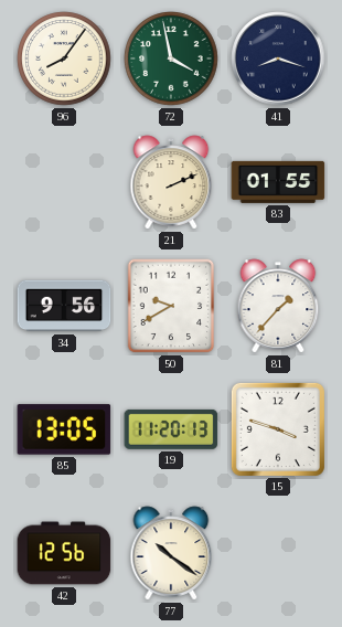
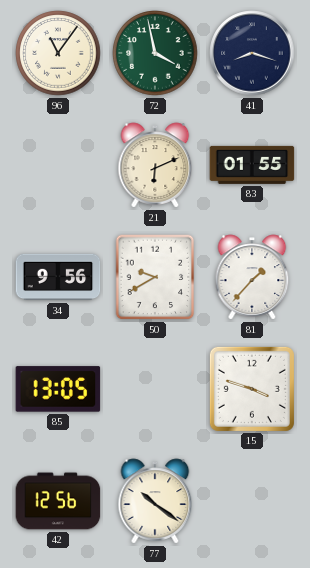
96: 8:06 -> 11:06
21: 2:11 -> 6:11
19: 11:20 -> none
